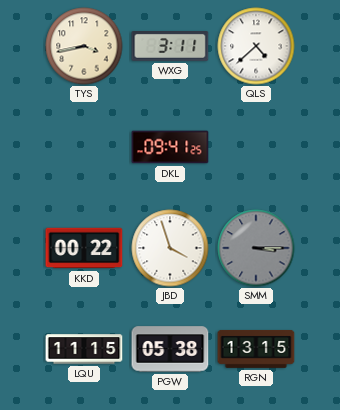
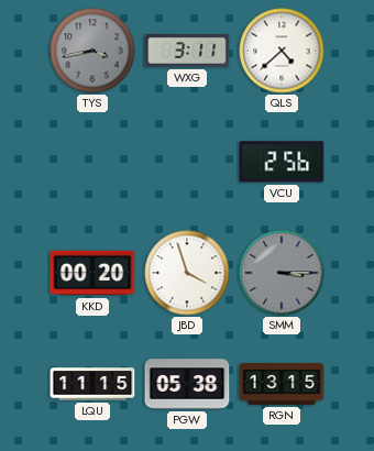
TYS dial: cream -> grey
DKL: 09:41 -> none
VCU: none -> 2:56
KKD: 00:22 -> 00:20
